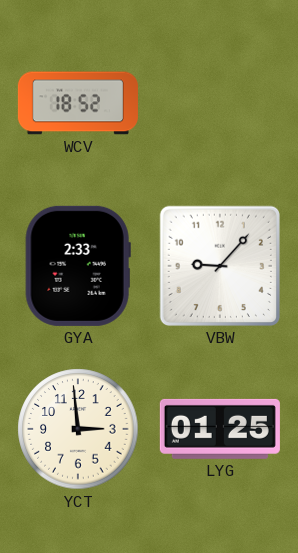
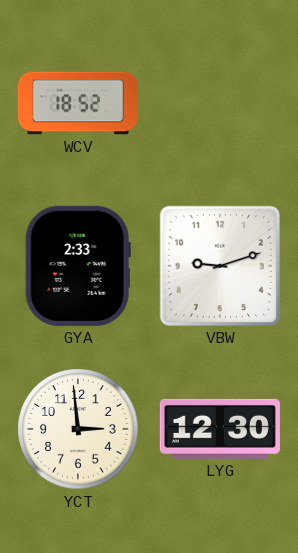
VBW: 9:07 -> 9:12
LYG: 01:25 -> 12:30
